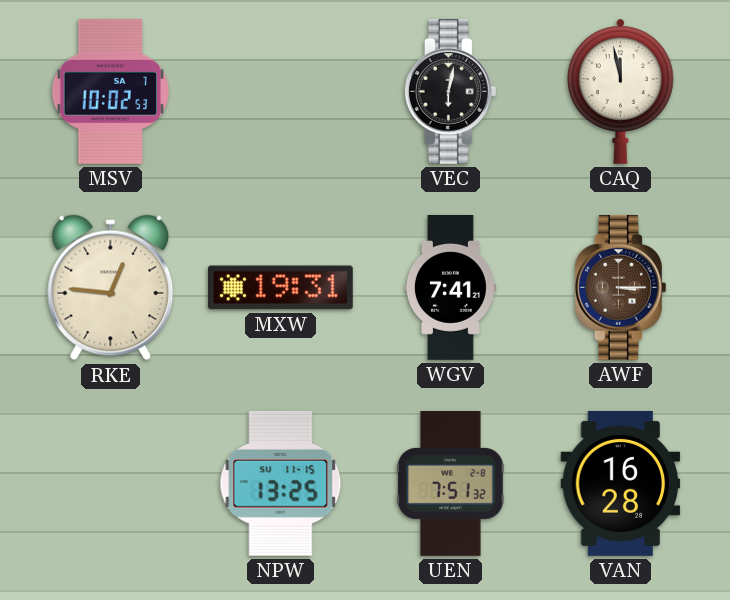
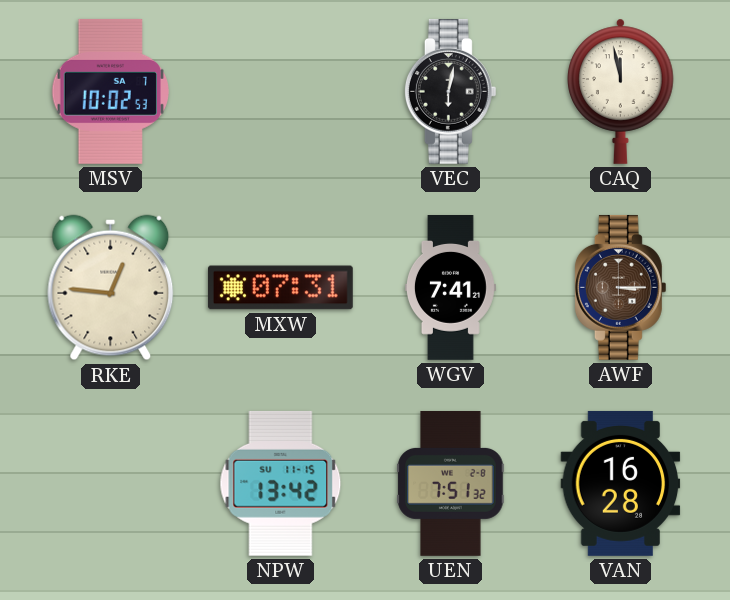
MXW: 19:31 -> 07:31
NPW: 13:25 -> 13:42
